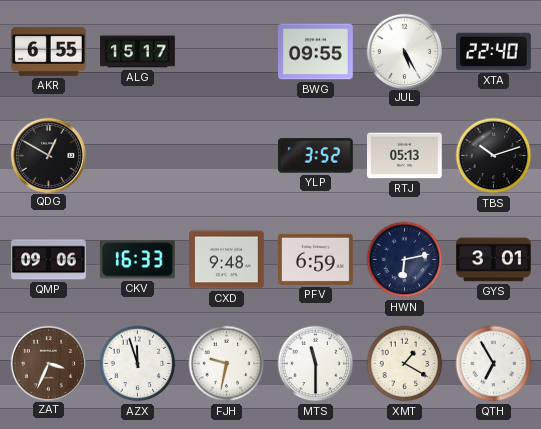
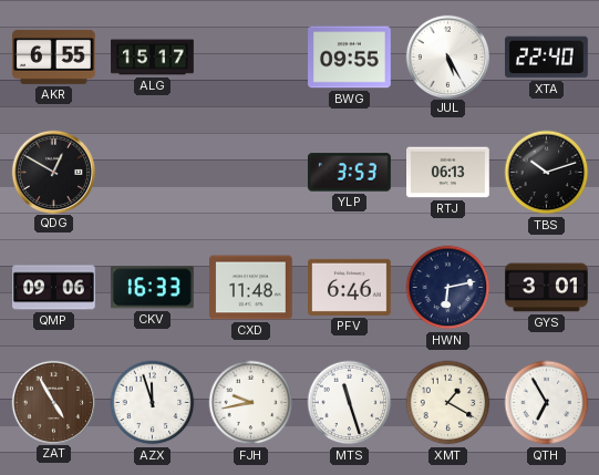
YLP: 3:52 -> 3:53
RTJ: 05:13 -> 06:13
CXD: 9:48 -> 11:48
PFV: 6:59 -> 6:46
ZAT: 3:34 -> 4:55
FJH: 9:32 -> 9:43
MTS: 11:30 -> 11:27
